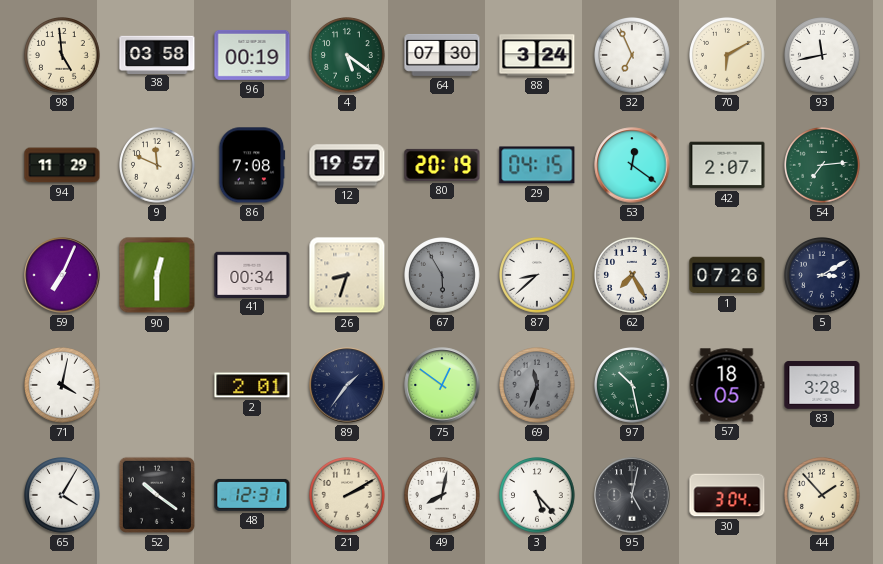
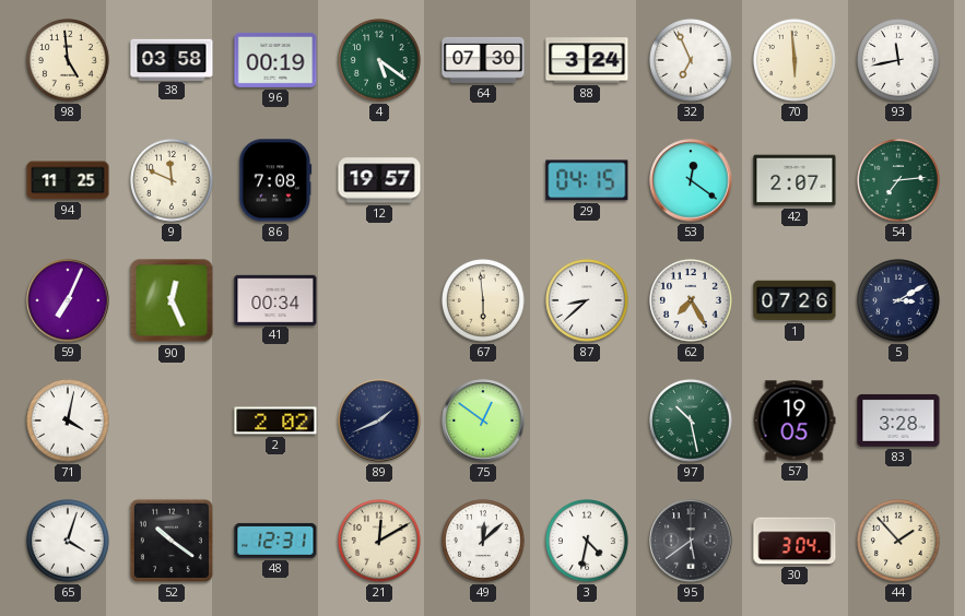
70: 6:10 -> 5:59
94: 11:29 -> 11:25
80: 20:19 -> none
90: 12:30 -> 12:26
26: 8:33 -> none
67: 5:55 -> 5:59
67 dial: grey -> cream
2: 2:01 -> 2:02
89: 1:36 -> 1:41
69: 11:33 -> none
57: 18:05 -> 19:05
65: 4:05 -> 4:03
21: 2:10 -> 12:10
49: 8:02 -> 12:08
3: 5:23 -> 4:32
95: 5:02 -> 5:39
